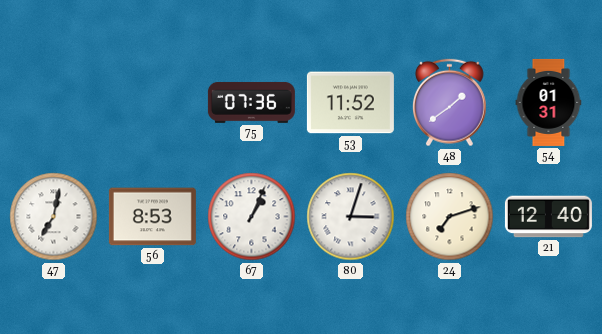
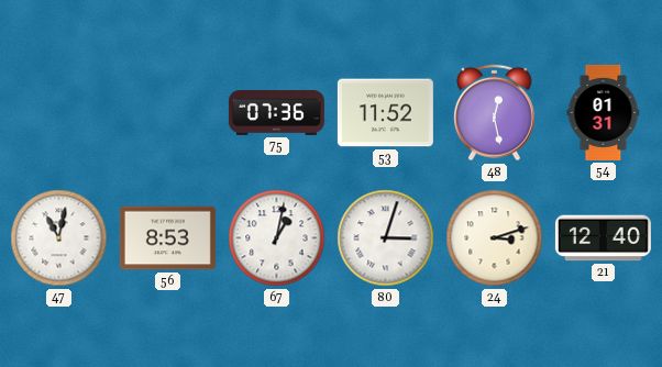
48: 1:39 -> 12:28
47: 7:02 -> 11:02
67: 1:04 -> 1:02
24: 7:12 -> 3:12
